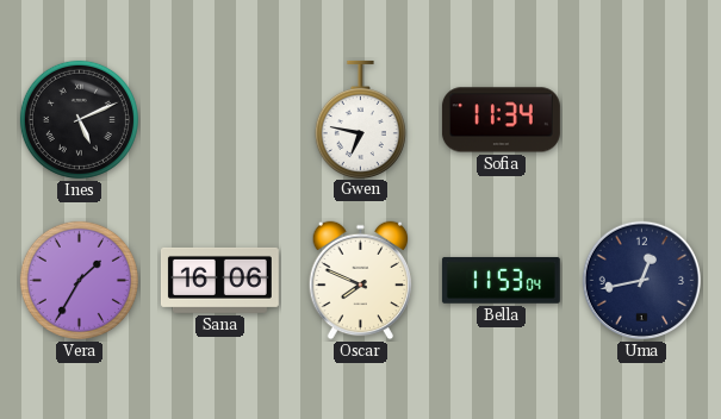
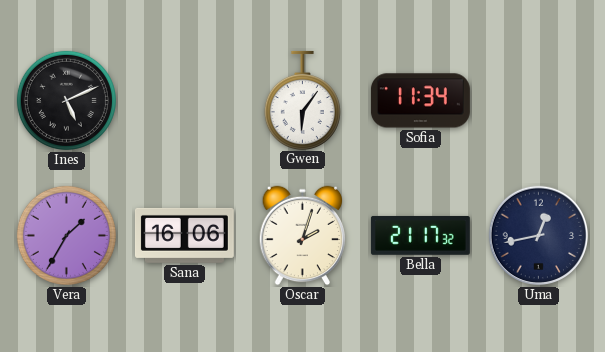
Gwen: 6:47 -> 6:06
Oscar: 7:49 -> 2:03
Bella: 11:53 -> 21:17
